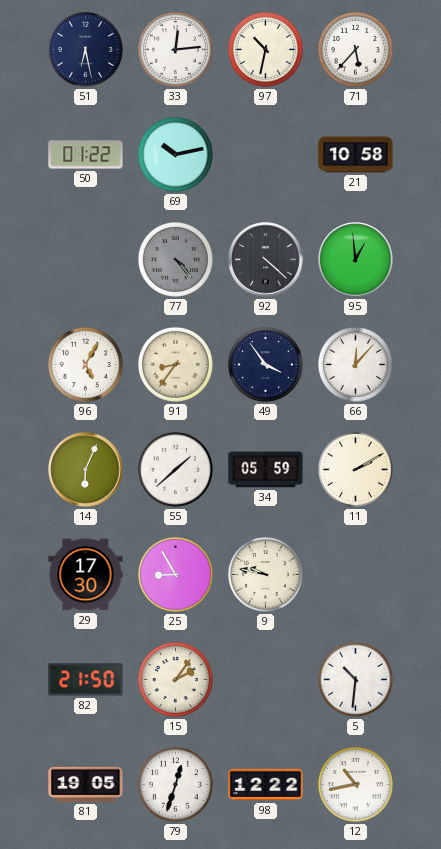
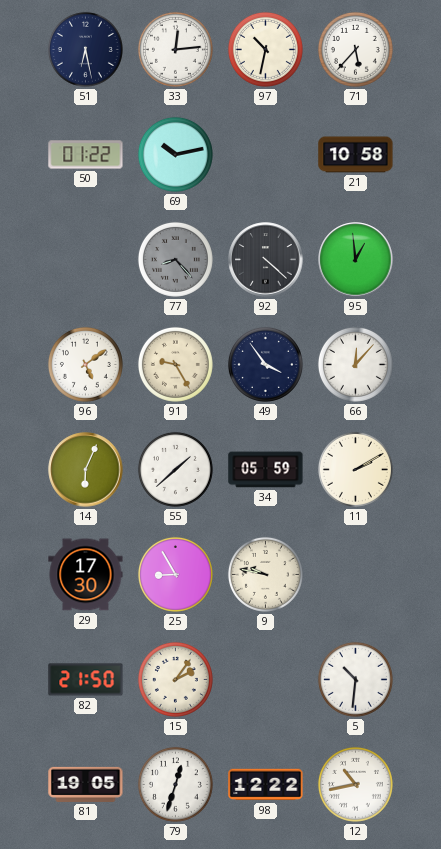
77: 4:23 -> 8:23
96: 5:05 -> 5:09
91: 8:36 -> 9:25
